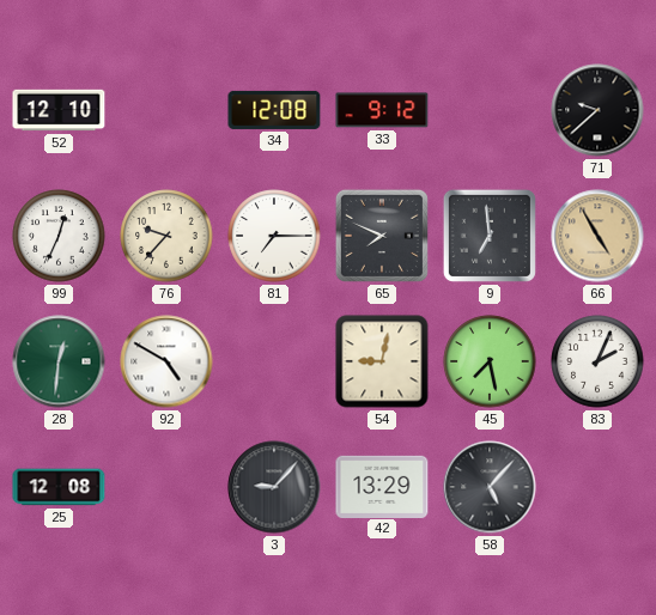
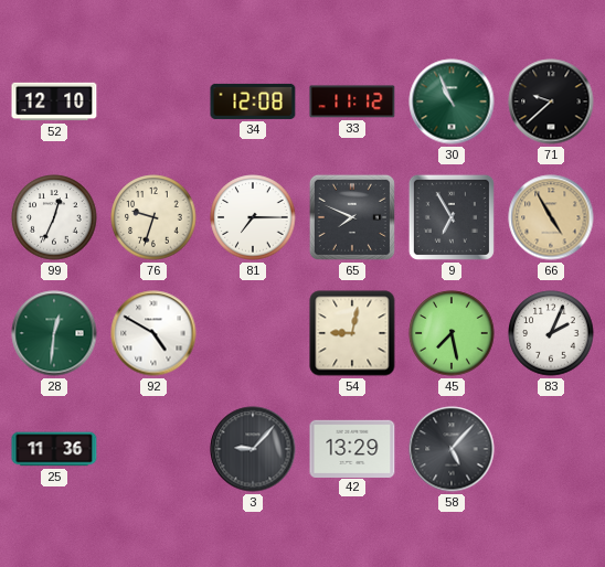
33: 9:12 -> 11:12
30: none -> 10:56
76: 9:37 -> 9:33
9: 6:59 -> 6:55
25: 12:08 -> 11:36
